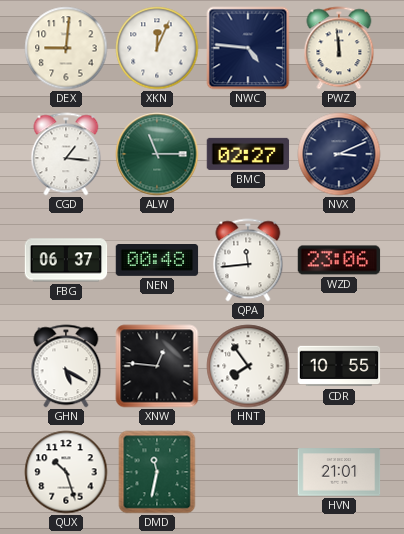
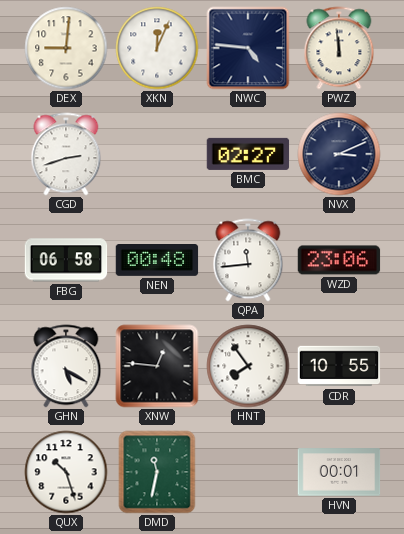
CGD: 1:16 -> 2:42
ALW: 11:15 -> none
FBG: 06:37 -> 06:58
HVN: 21:01 -> 00:01
